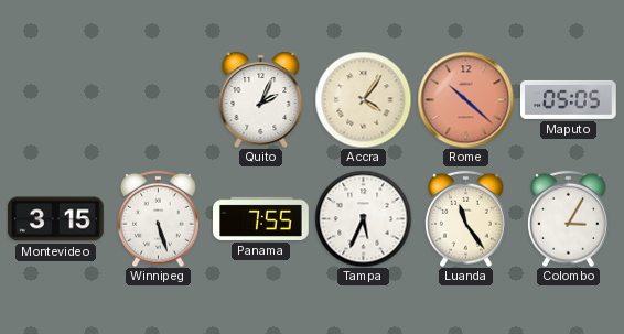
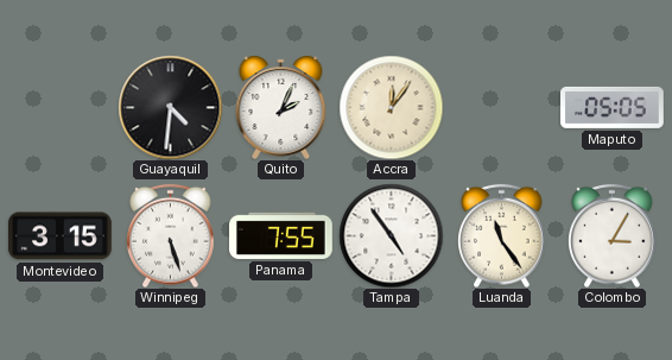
Guayaquil: none -> 4:31
Accra: 4:06 -> 12:06
Rome: 10:22 -> none
Tampa: 5:34 -> 4:54
